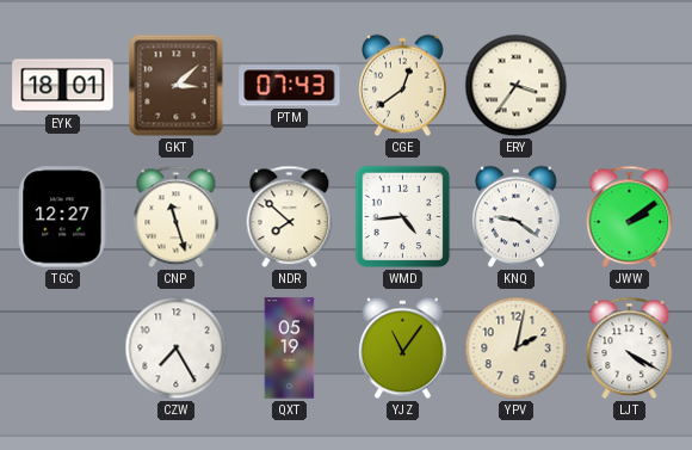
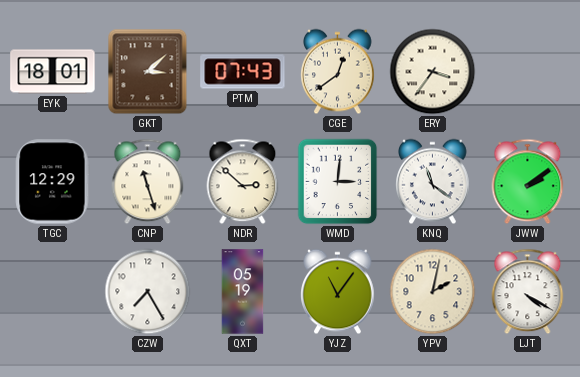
TGC: 12:27 -> 12:29
NDR: 7:52 -> 2:52
WMD: 4:44 -> 3:01
KNQ: 9:21 -> 11:21
